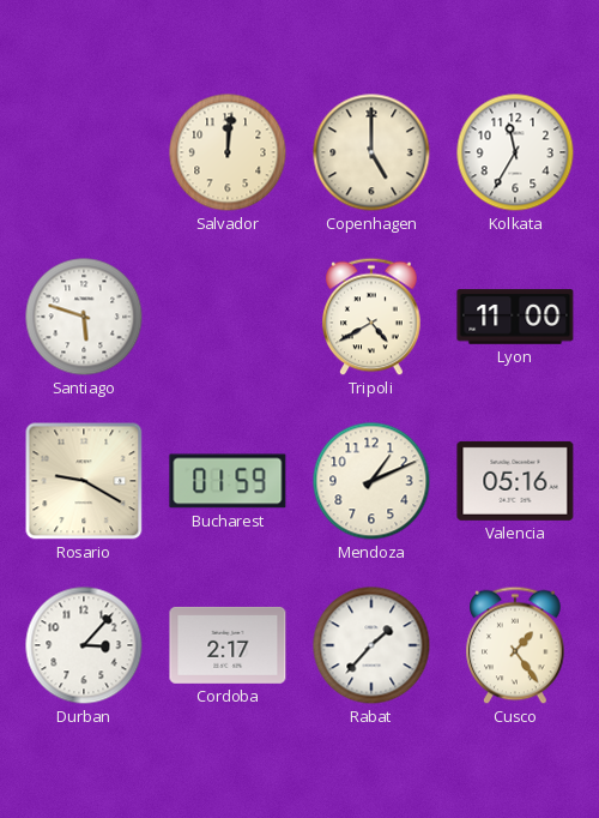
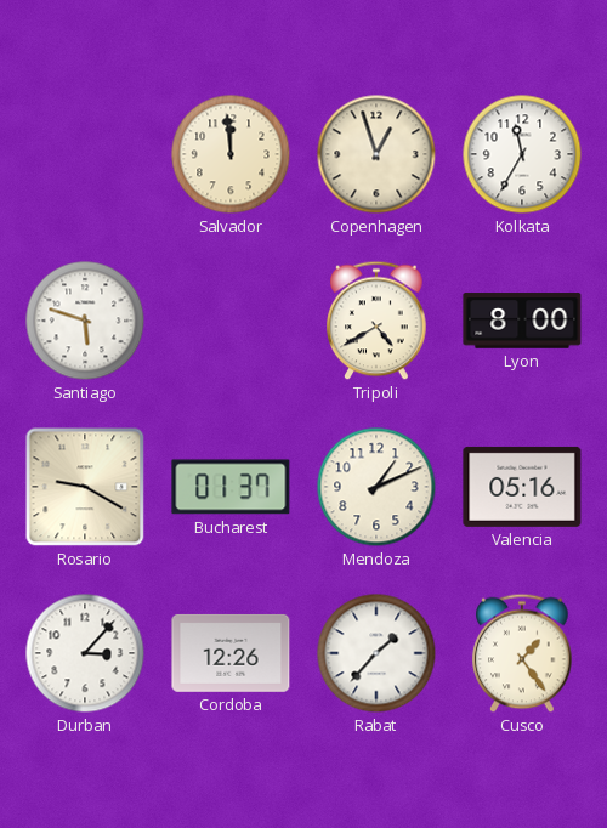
Salvador: 12:01 -> 11:59
Copenhagen: 5:00 -> 12:57
Lyon: 11:00 -> 8:00
Bucharest: 01:59 -> 01:37
Cordoba: 2:17 -> 12:26
